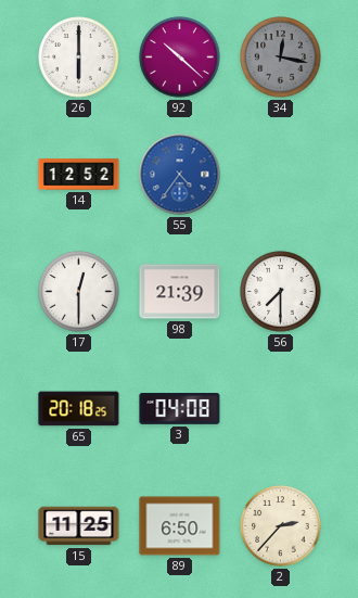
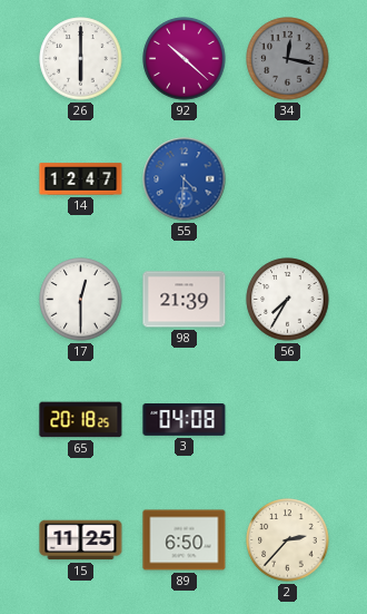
14: 12:52 -> 12:47
55: 4:36 -> 4:31
56: 7:30 -> 7:35
